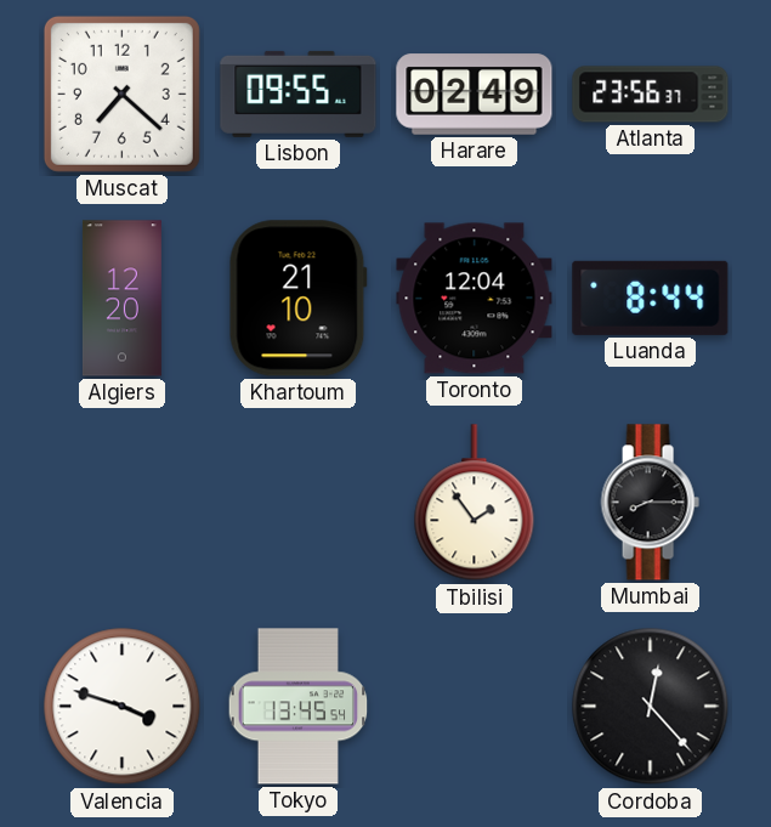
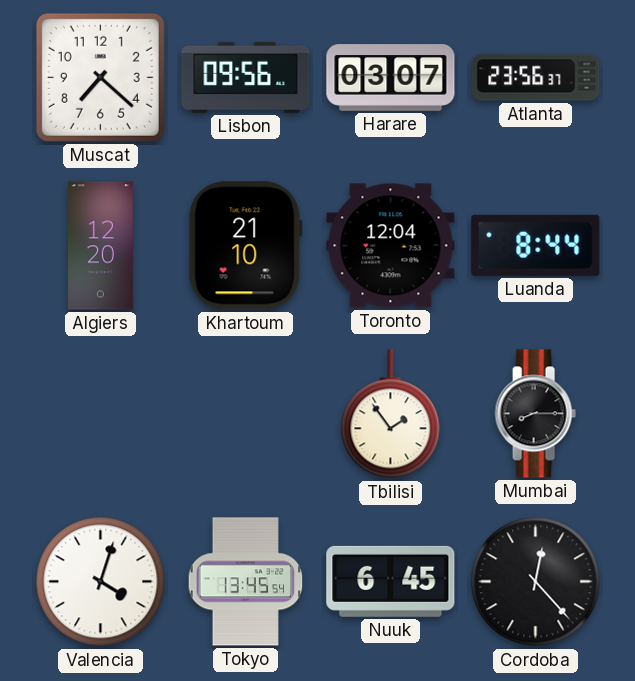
Lisbon: 09:55 -> 09:56
Harare: 02:49 -> 03:07
Valencia: 3:48 -> 4:03
Nuuk: none -> 6:45
